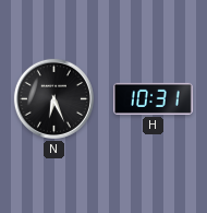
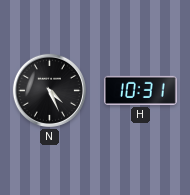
N: 6:26 -> 4:26
